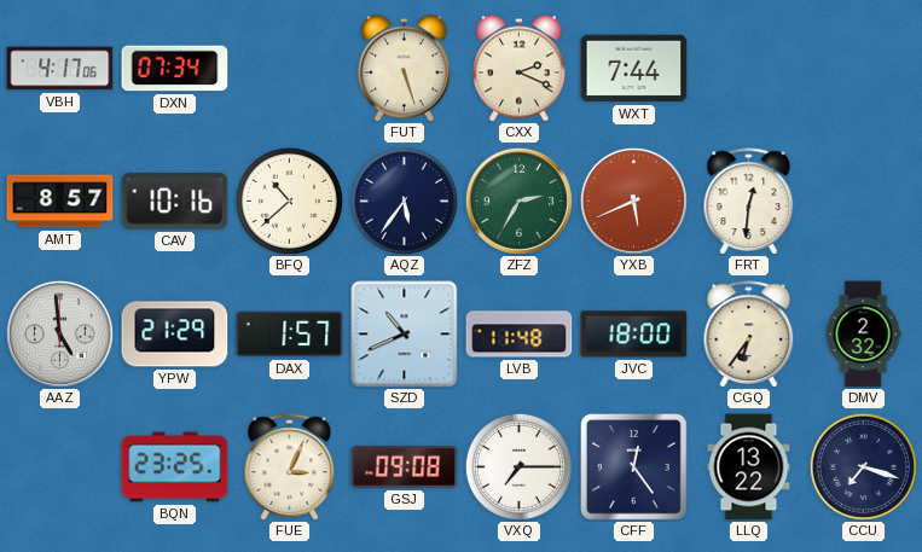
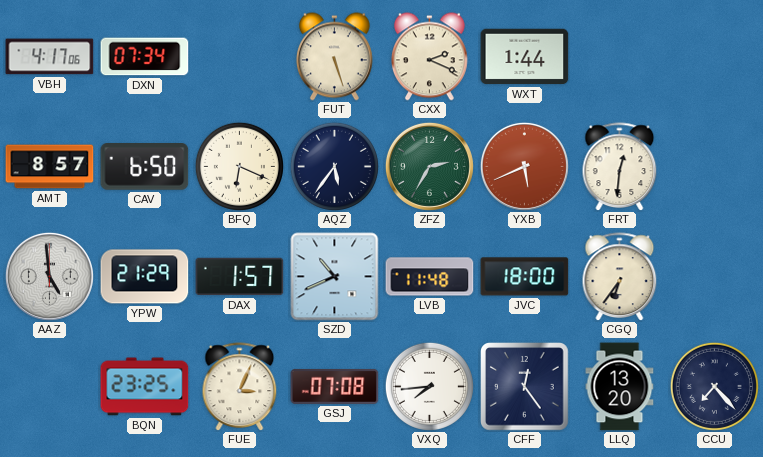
WXT: 7:44 -> 1:44
CAV: 10:16 -> 6:50
BFQ: 10:38 -> 6:19
DMV: 2:32 -> none
GSJ: 09:08 -> 07:08
VXQ: 7:15 -> 7:44
LLQ: 13:22 -> 13:20
CCU: 7:18 -> 7:23
